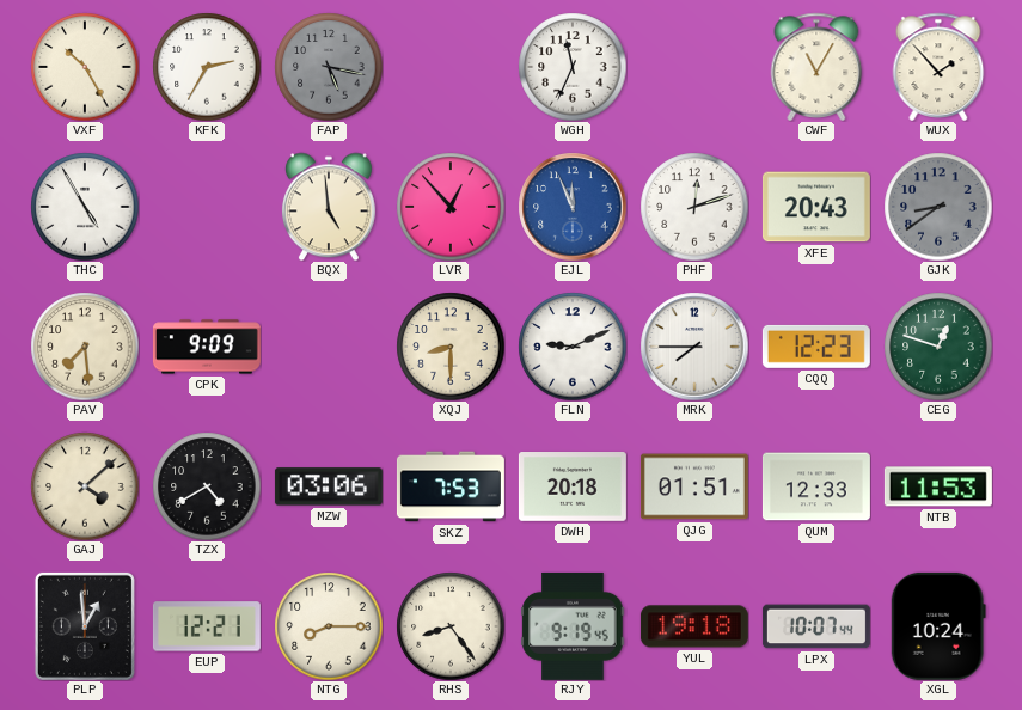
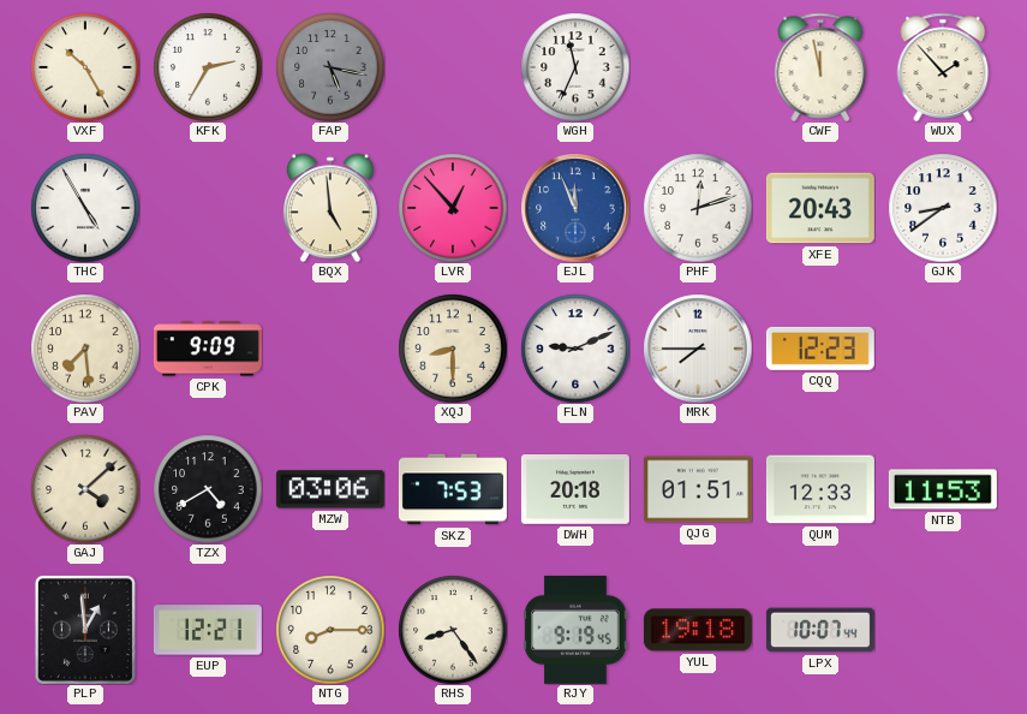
CWF: 11:05 -> 11:58
GJK dial: grey -> white
CEG: 12:48 -> none
XGL: 10:24 -> none
